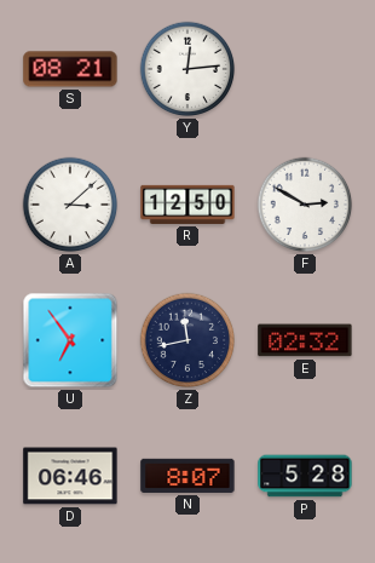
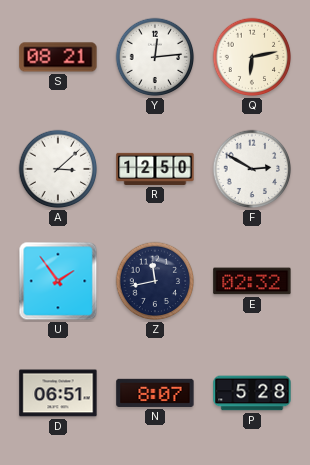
Q: none -> 6:13
U: 6:54 -> 1:54
D: 06:46 -> 06:51
